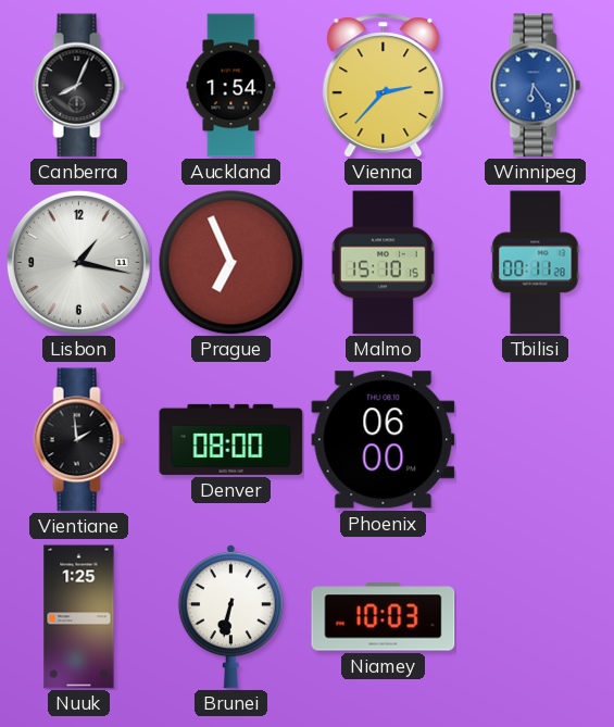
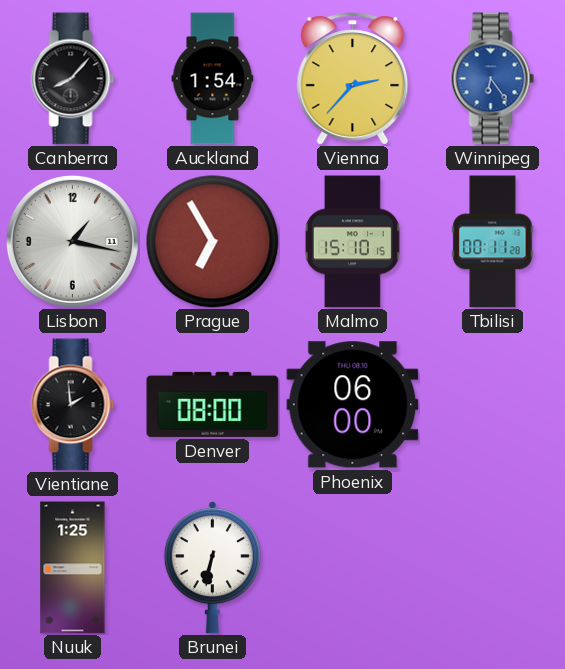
Canberra: 8:04 -> 8:07
Prague: 6:56 -> 6:55
Niamey: 10:03 -> none
